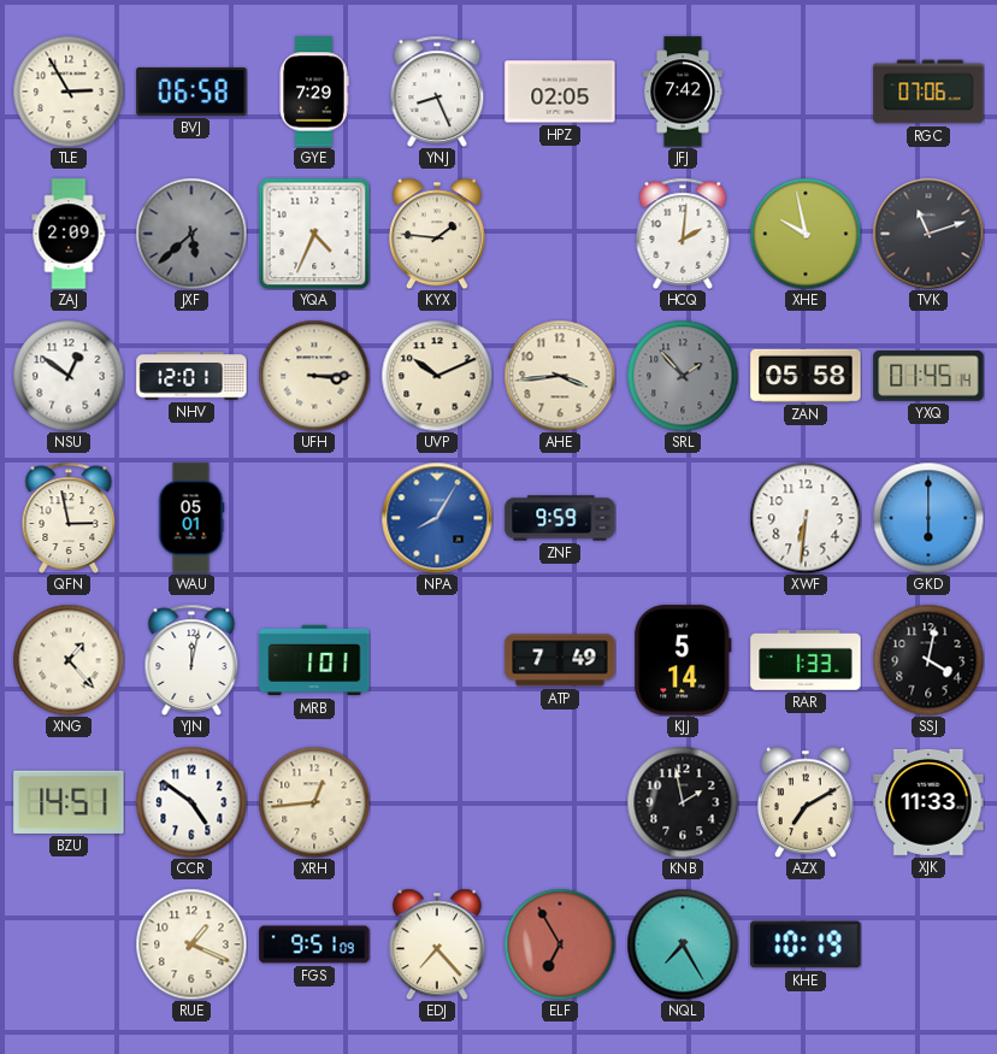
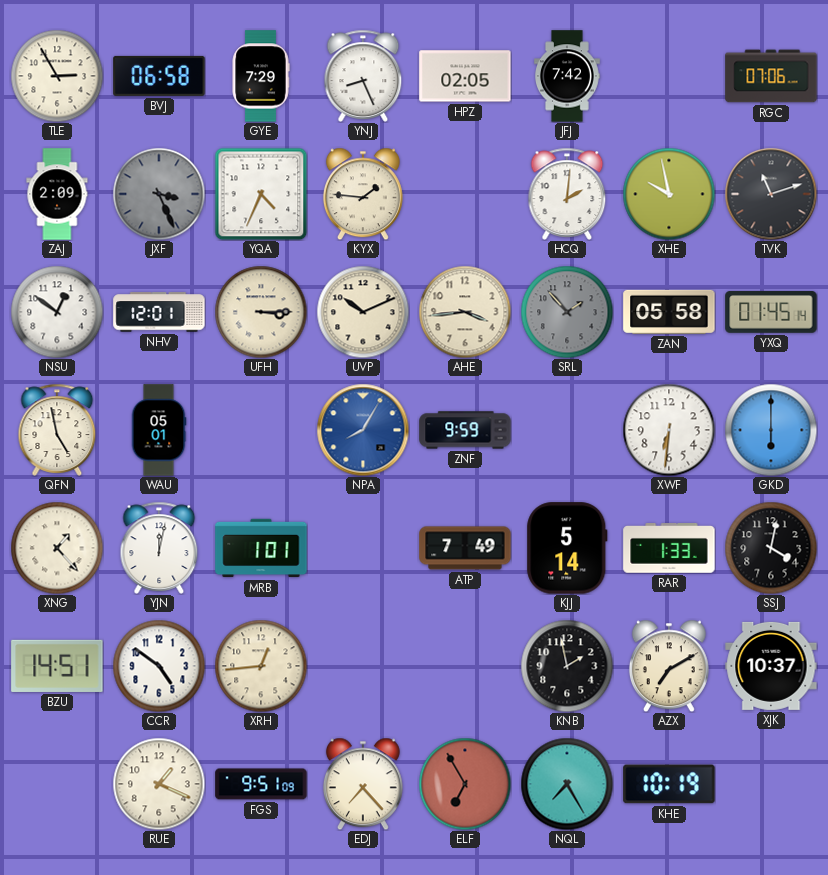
JXF: 5:38 -> 3:26
QFN: 2:58 -> 4:58
XJK: 11:33 -> 10:37
